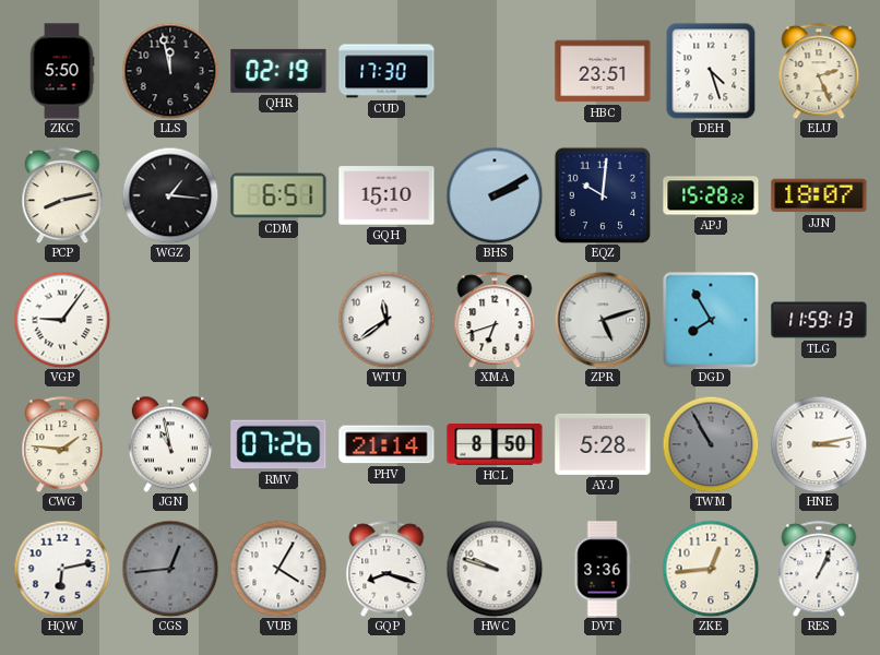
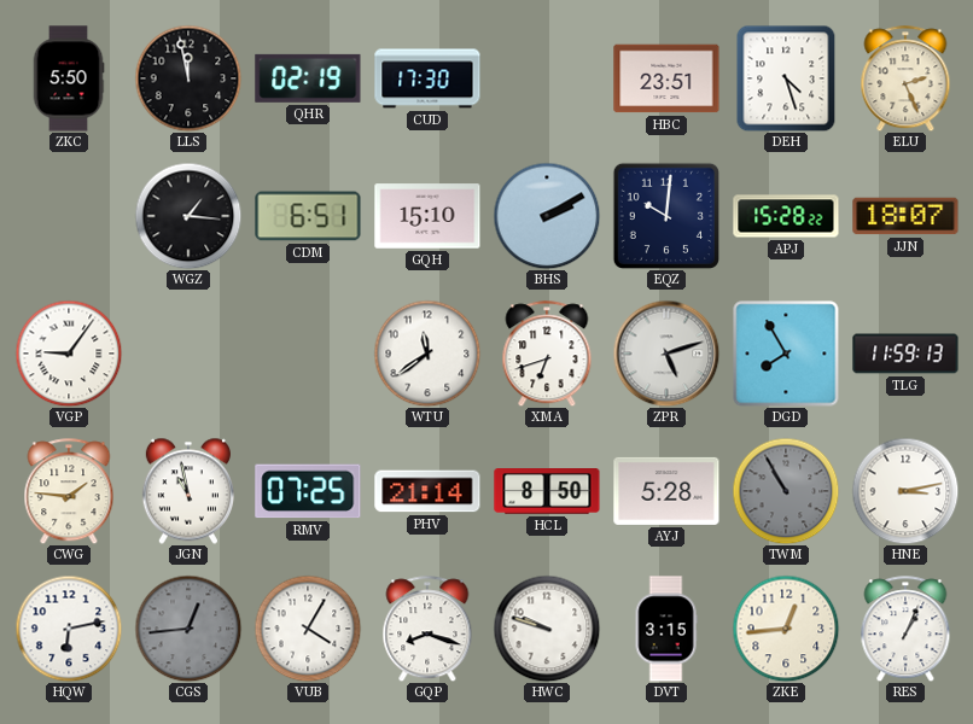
PCP: 8:13 -> none
RMV: 07:26 -> 07:25
DVT: 3:36 -> 3:15
